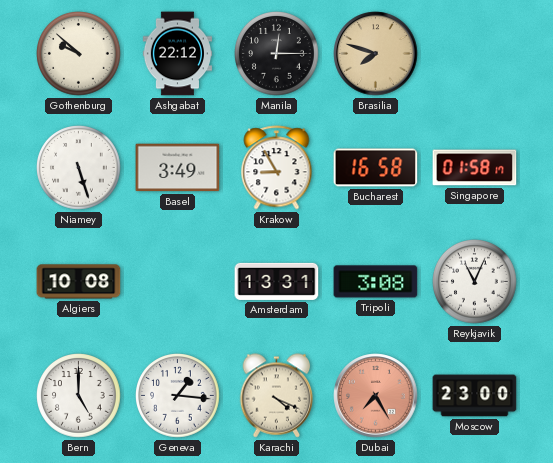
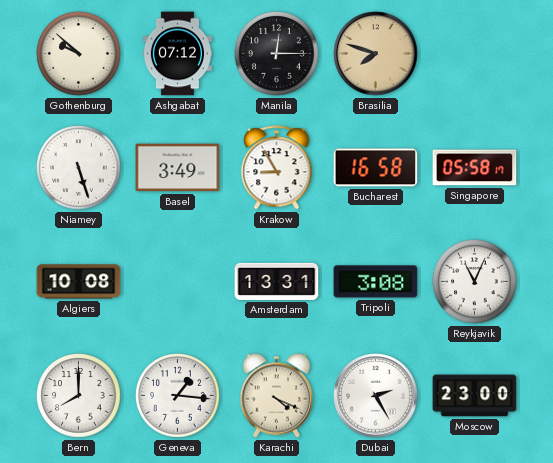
Ashgabat: 22:12 -> 07:12
Singapore: 01:58 -> 05:58
Bern: 5:00 -> 8:00
Dubai: 7:25 -> 2:25
Dubai dial: salmon -> white
